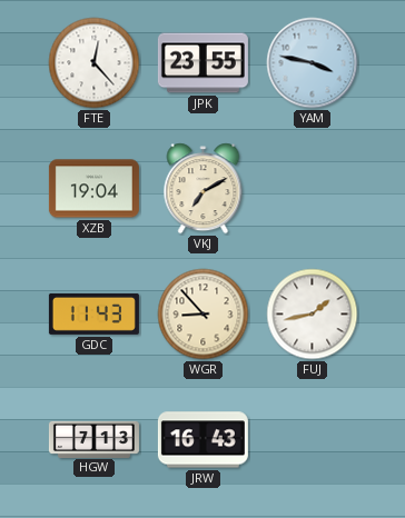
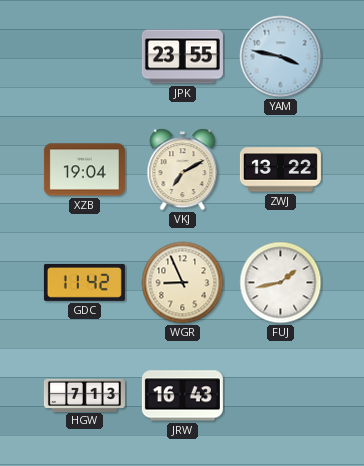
FTE: 12:23 -> none
ZWJ: none -> 13:22
GDC: 11:43 -> 11:42
WGR: 8:53 -> 8:56
